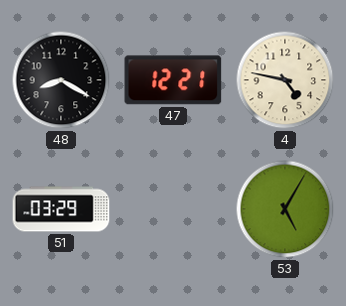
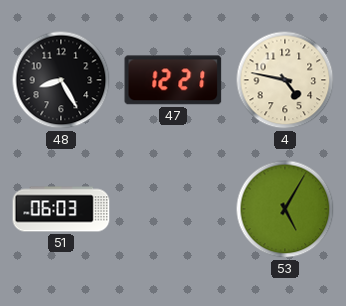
48: 8:20 -> 8:25
51: 03:29 -> 06:03
